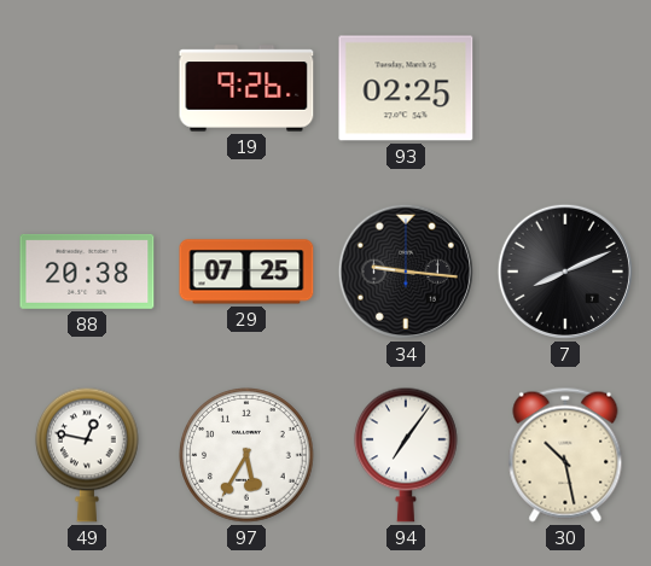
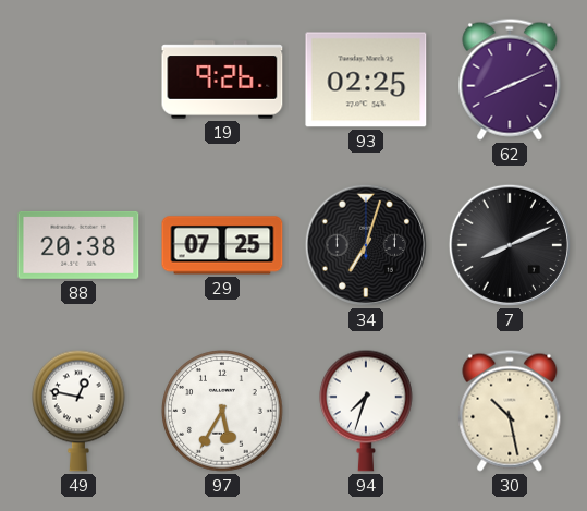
62: none -> 8:11
34: 9:16 -> 7:03
94: 7:06 -> 7:33
